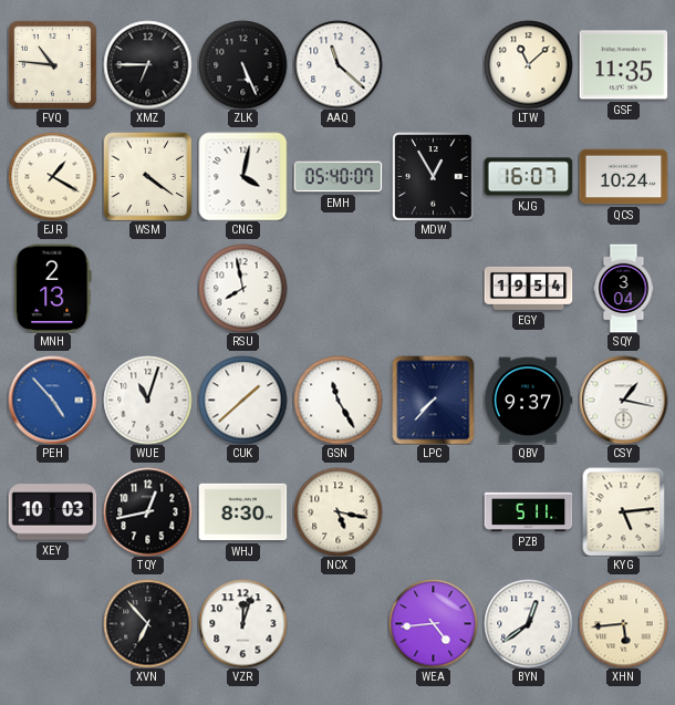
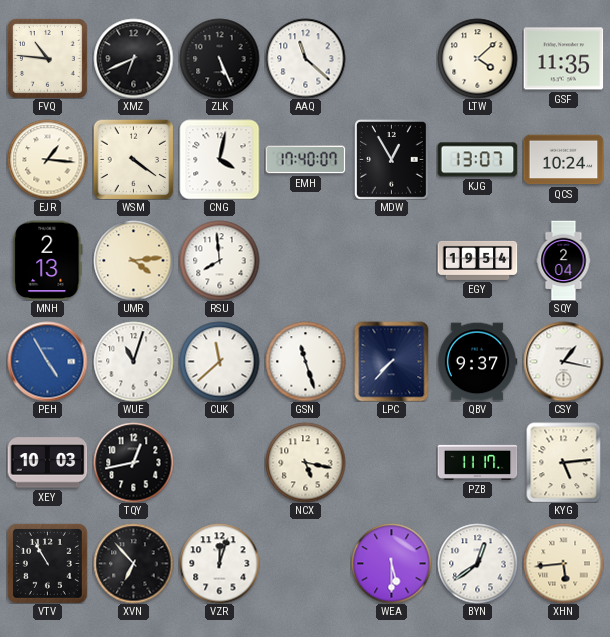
XMZ: 6:45 -> 6:41
LTW: 11:08 -> 4:08
EJR: 1:20 -> 1:16
EMH: 05:40 -> 17:40
KJG: 16:07 -> 13:07
UMR: none -> 4:14
RSU: 7:58 -> 7:59
SQY: 3:04 -> 2:04
PEH: 4:53 -> 4:55
CUK: 1:38 -> 11:38
GSN: 11:25 -> 11:27
WHJ: 8:30 -> none
PZB: 5:11 -> 11:17
VTV: none -> 10:55
WEA: 4:44 -> 5:30
